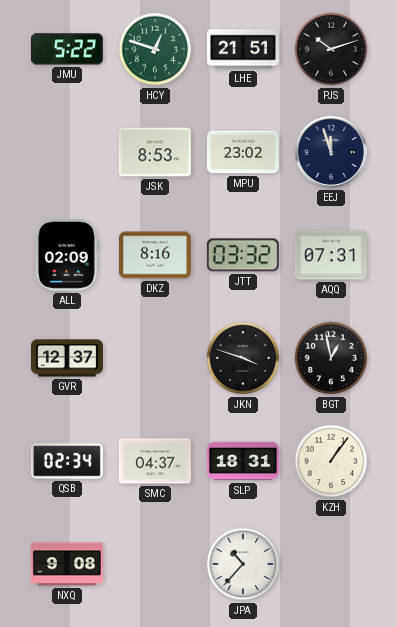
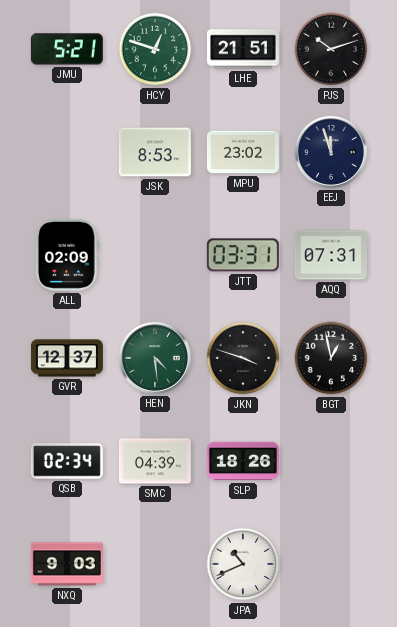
JMU: 5:22 -> 5:21
DKZ: 8:16 -> none
JTT: 03:32 -> 03:31
HEN: none -> 4:29
SMC: 04:37 -> 04:39
SLP: 18:31 -> 18:26
KZH: 1:06 -> none
NXQ: 9:08 -> 9:03
JPA: 10:37 -> 10:41
